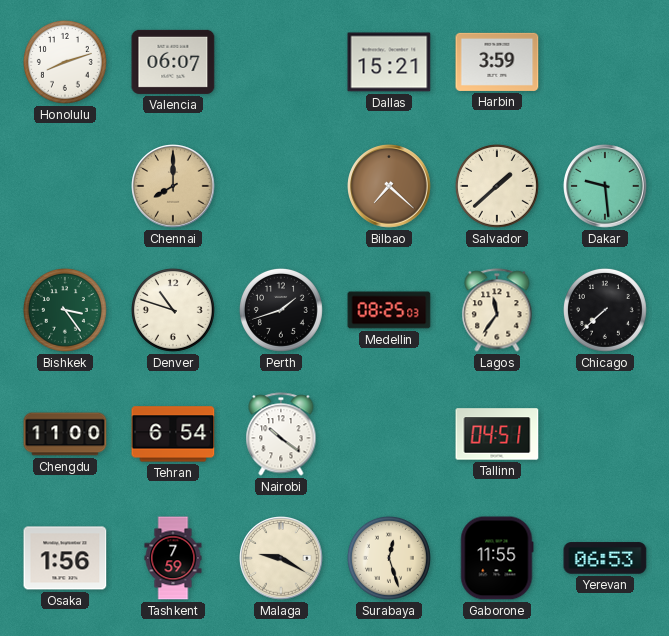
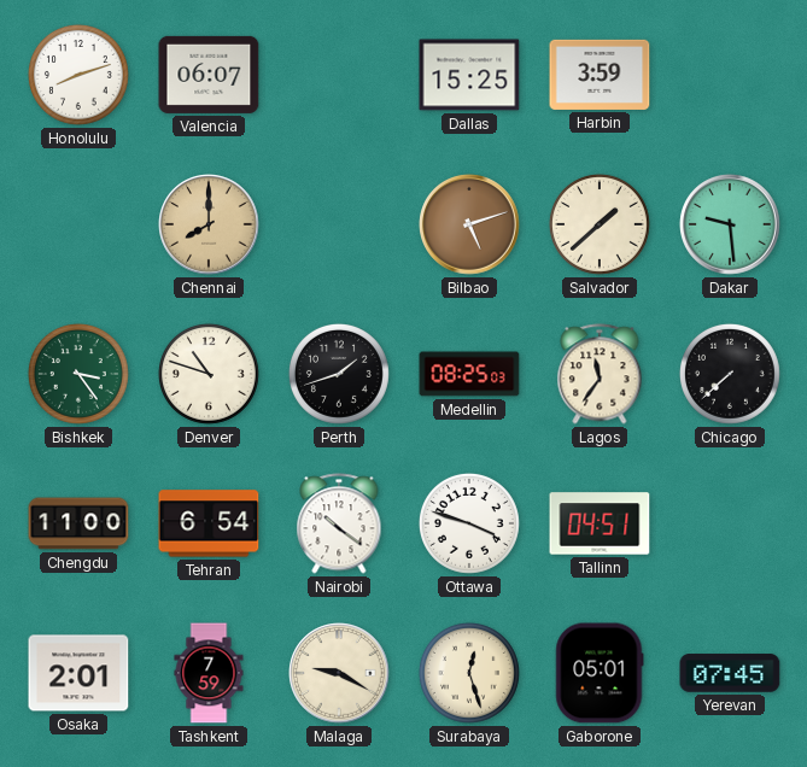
Dallas: 15:21 -> 15:25
Bilbao: 7:22 -> 5:12
Ottawa: none -> 3:48
Osaka: 1:56 -> 2:01
Gaborone: 11:55 -> 05:01
Yerevan: 06:53 -> 07:45
